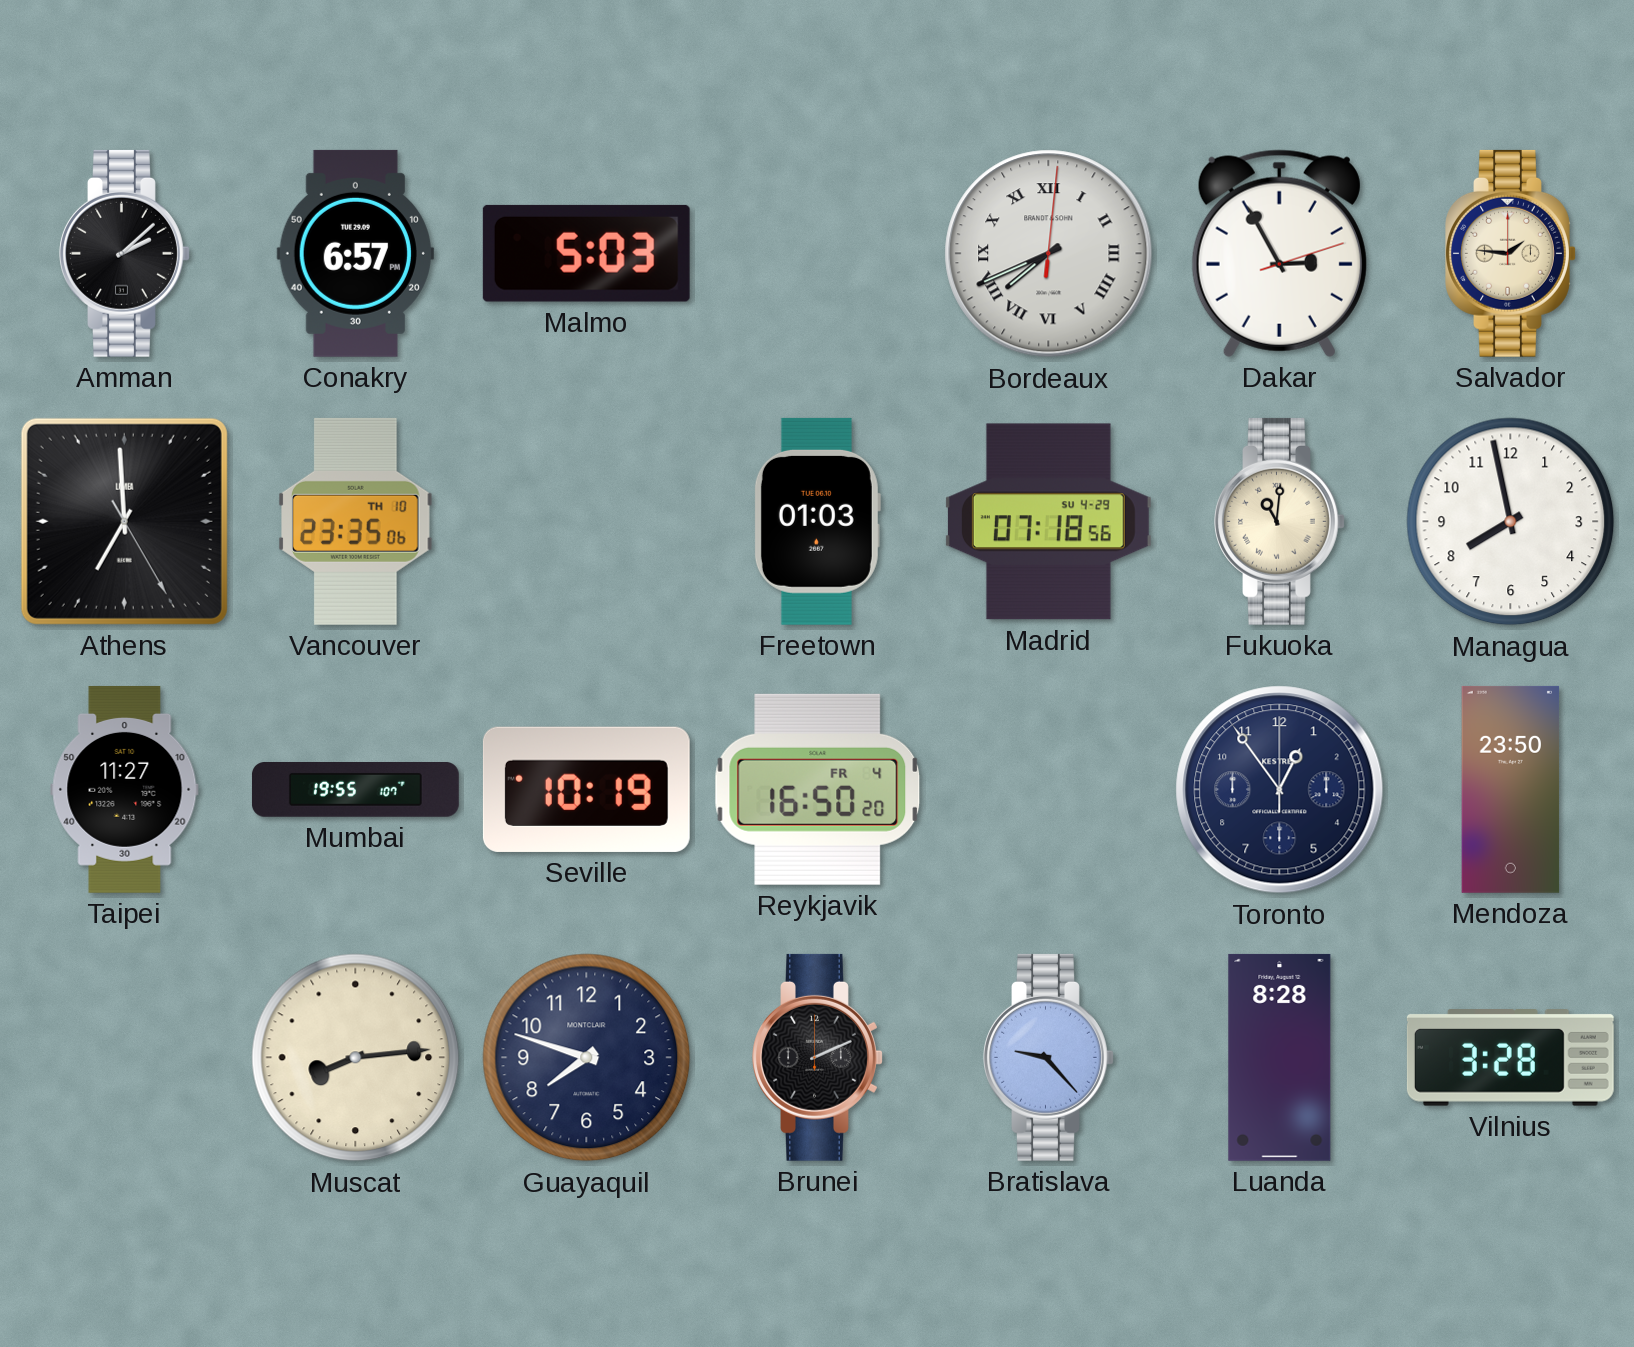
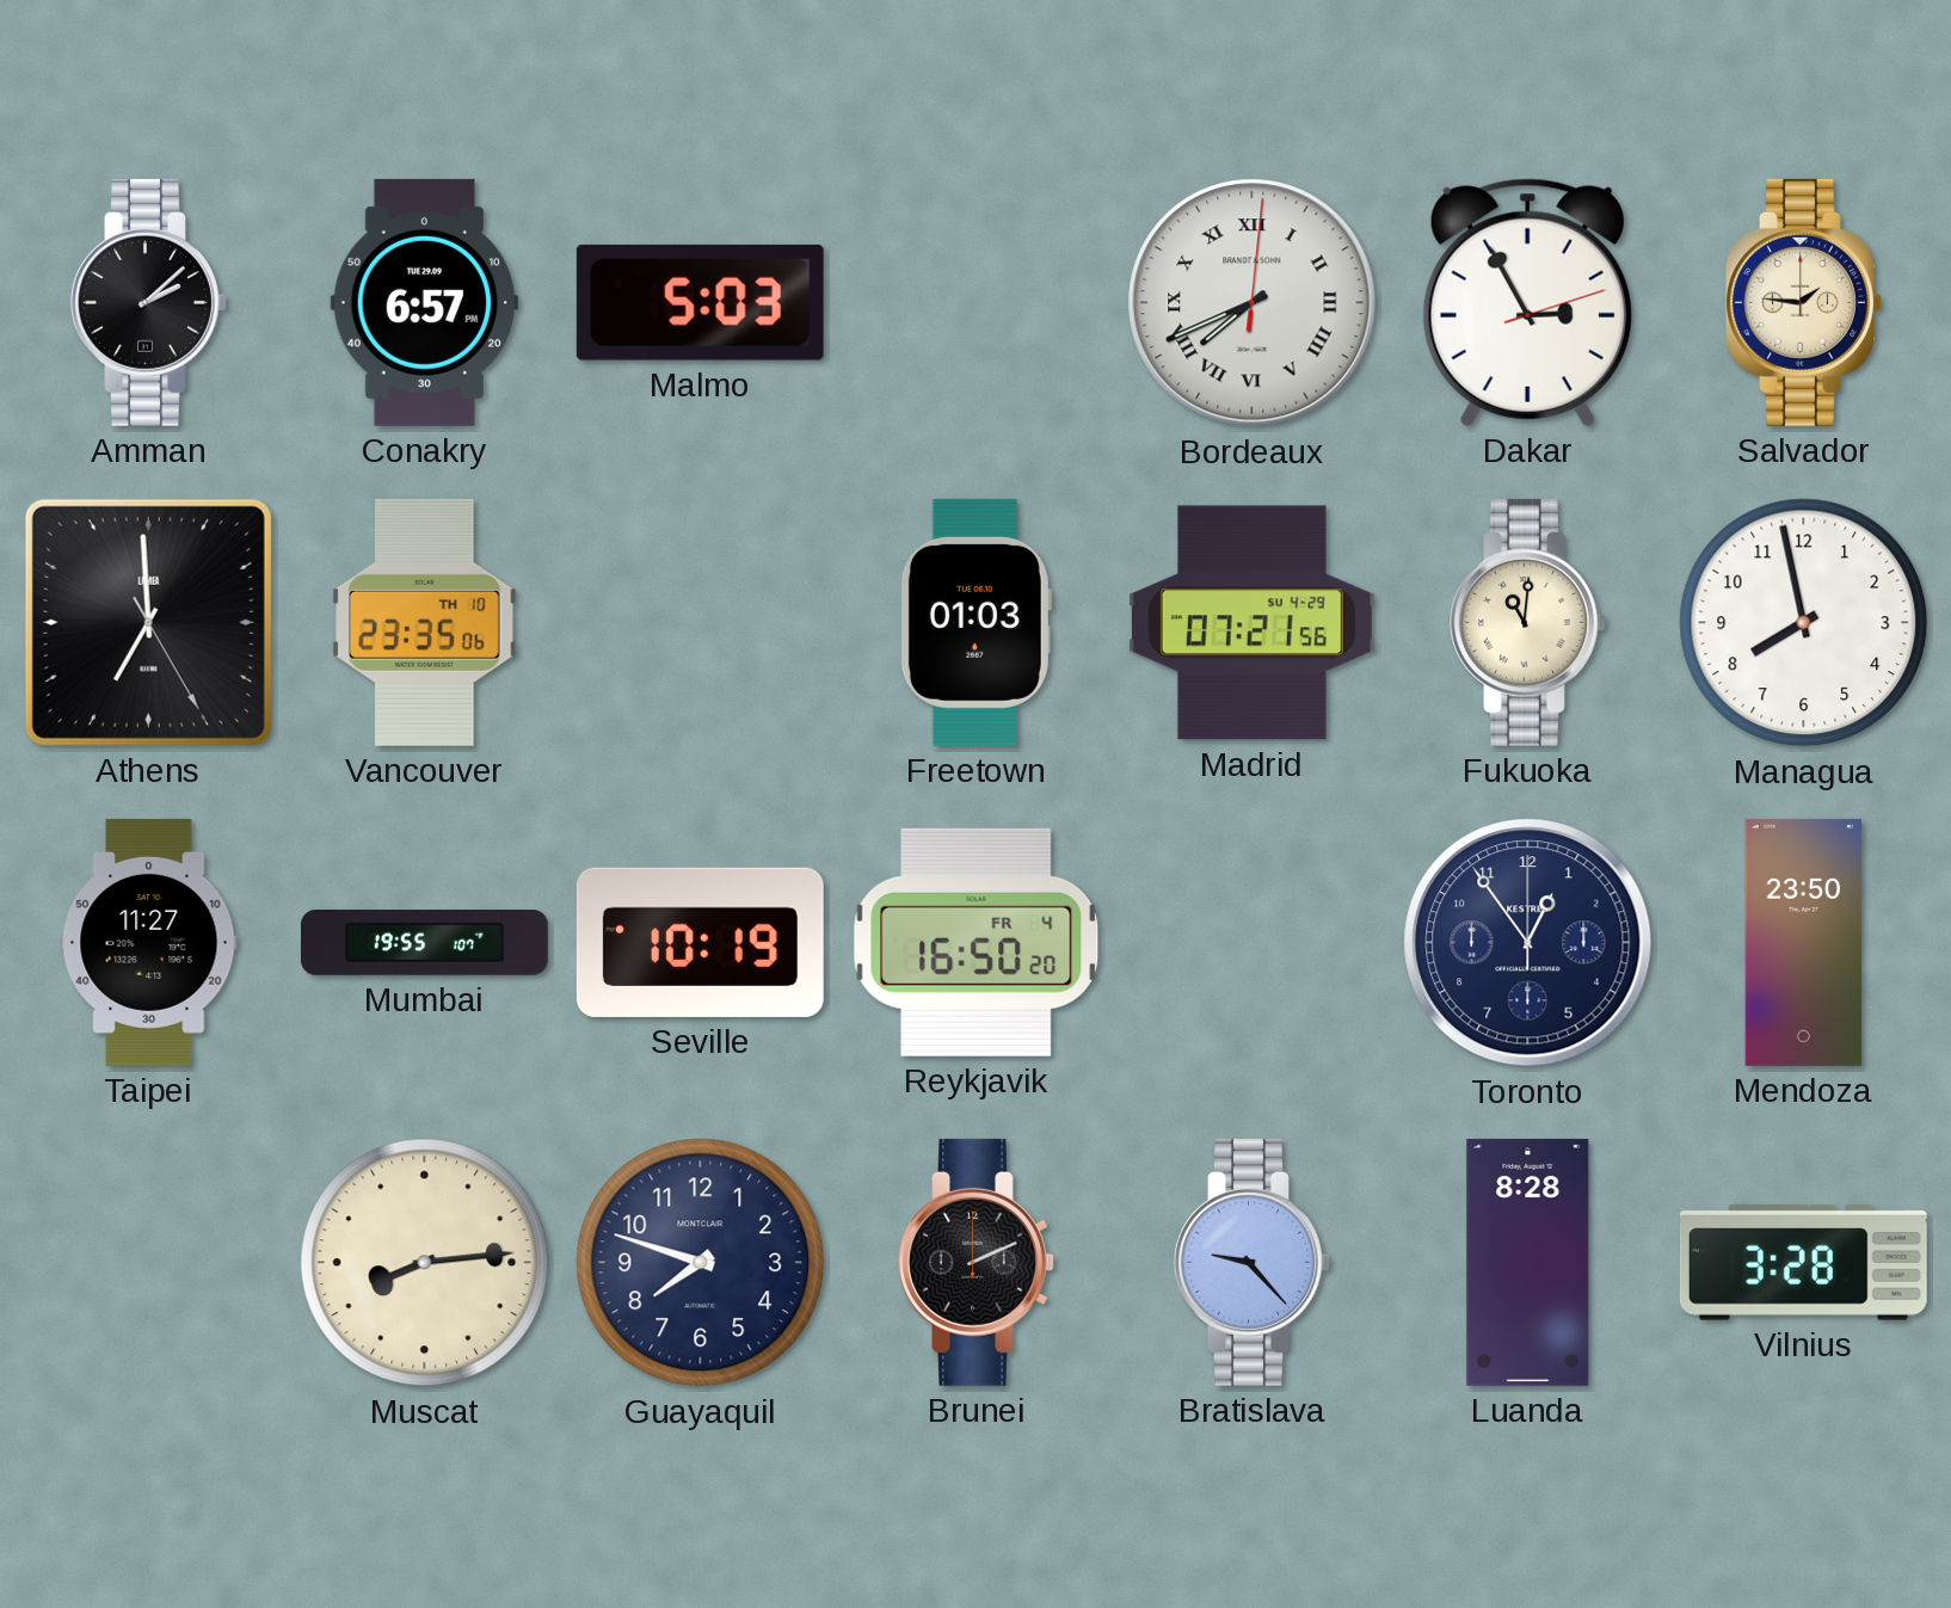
Madrid: 07:18 -> 07:21
